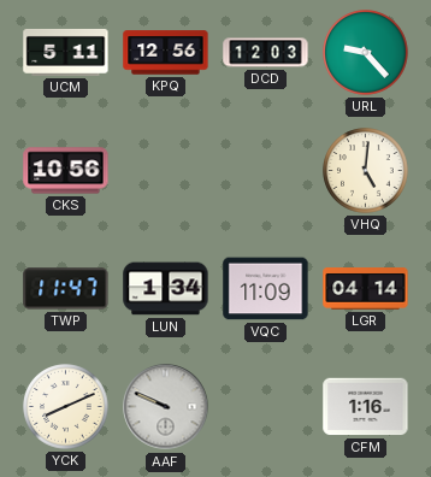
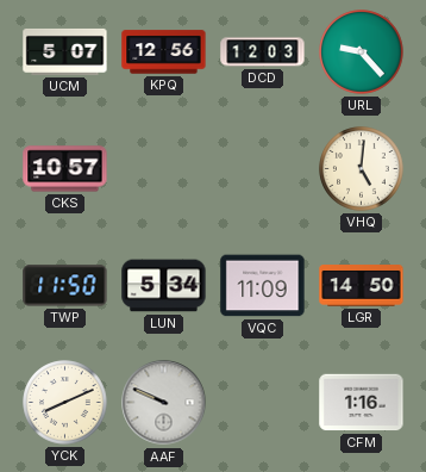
UCM: 5:11 -> 5:07
CKS: 10:56 -> 10:57
TWP: 11:47 -> 11:50
LUN: 1:34 -> 5:34
LGR: 04:14 -> 14:50
